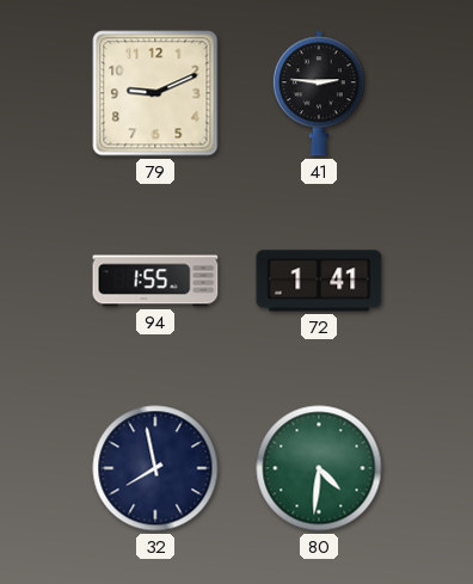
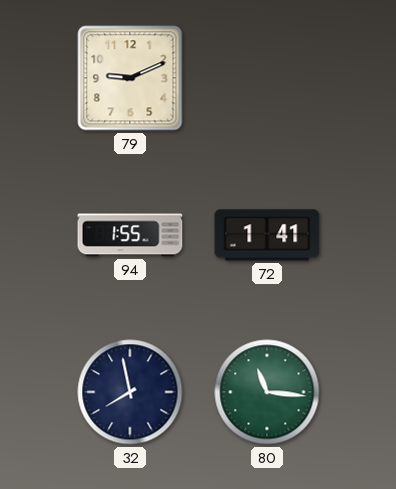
41: 2:46 -> none
80: 4:31 -> 11:16
